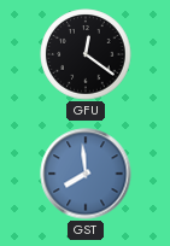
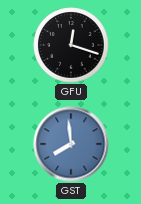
GFU: 12:21 -> 12:18
